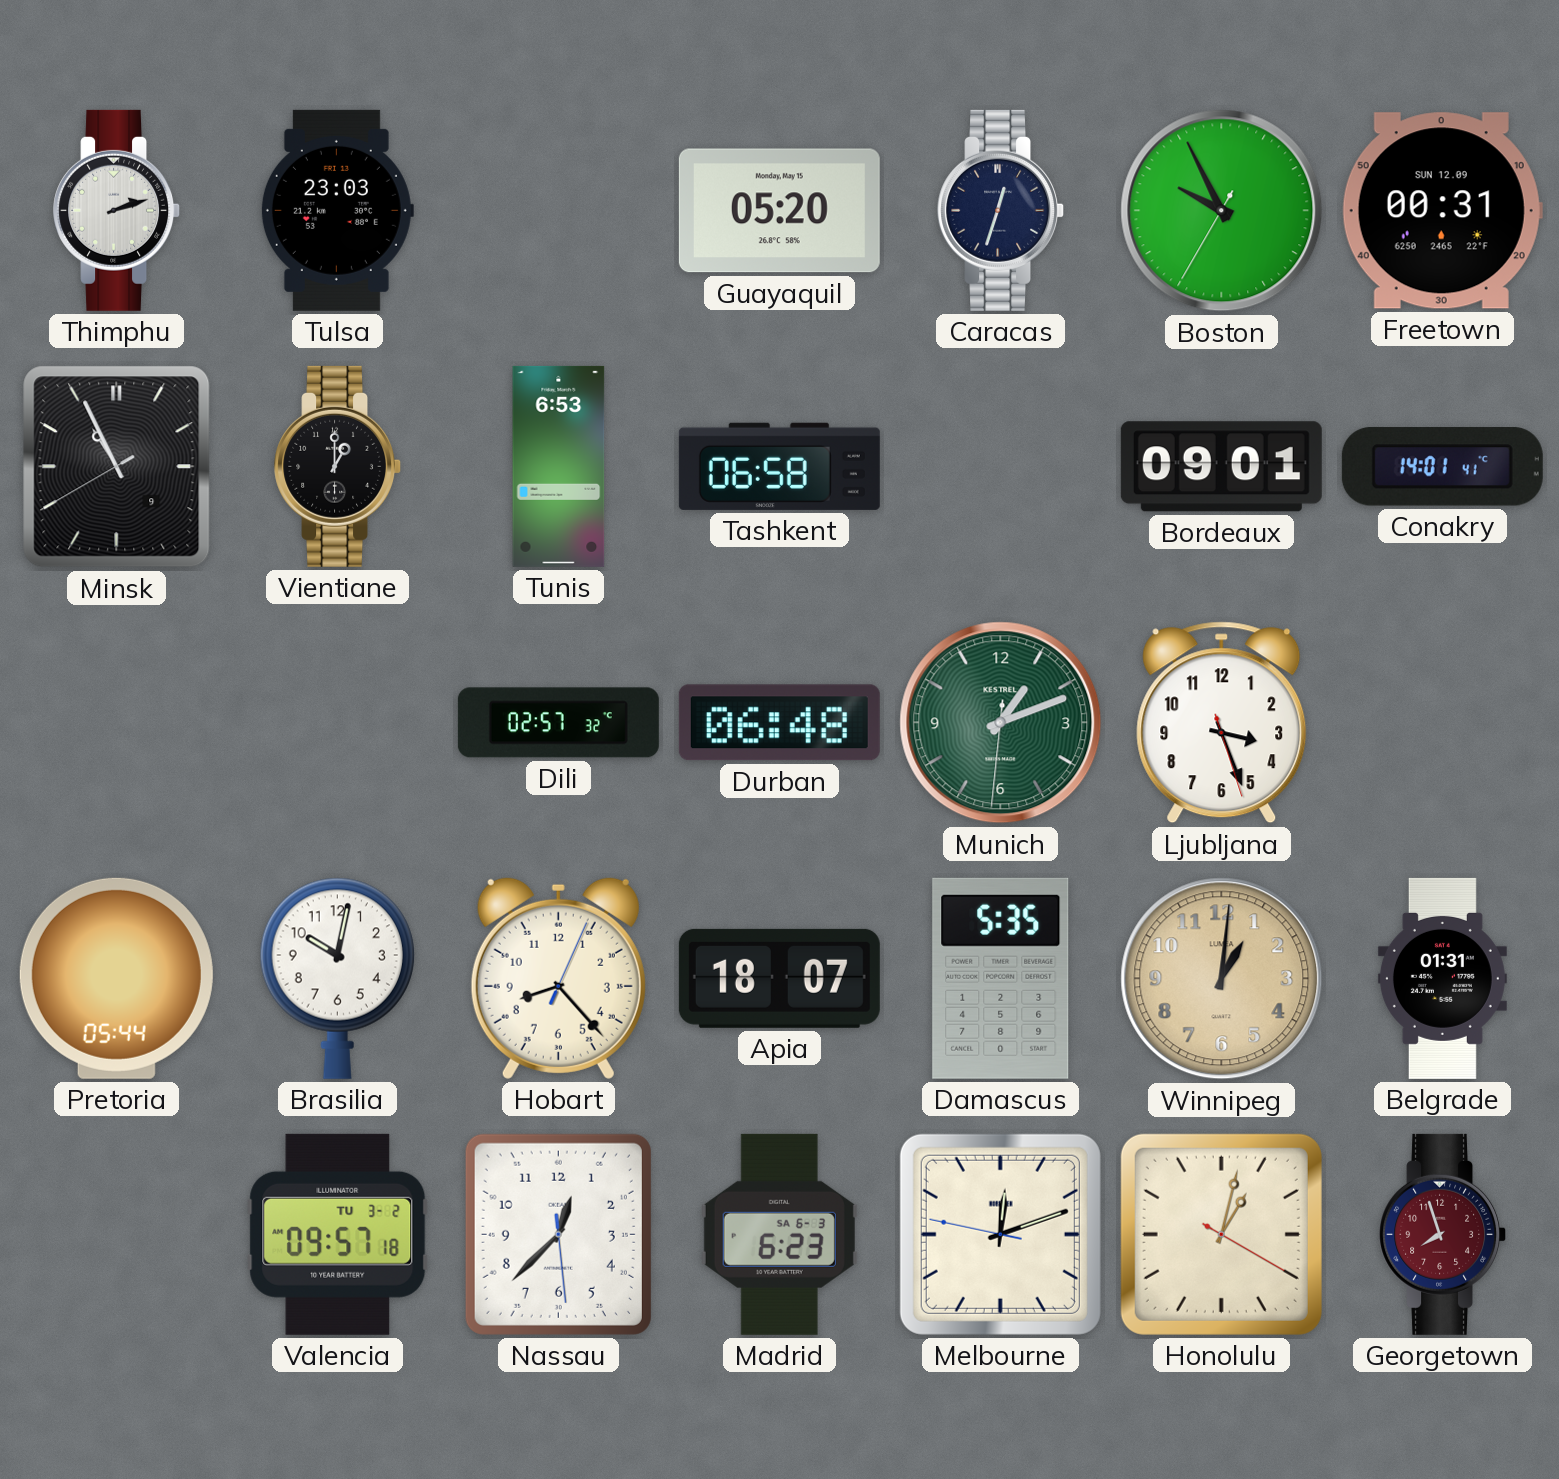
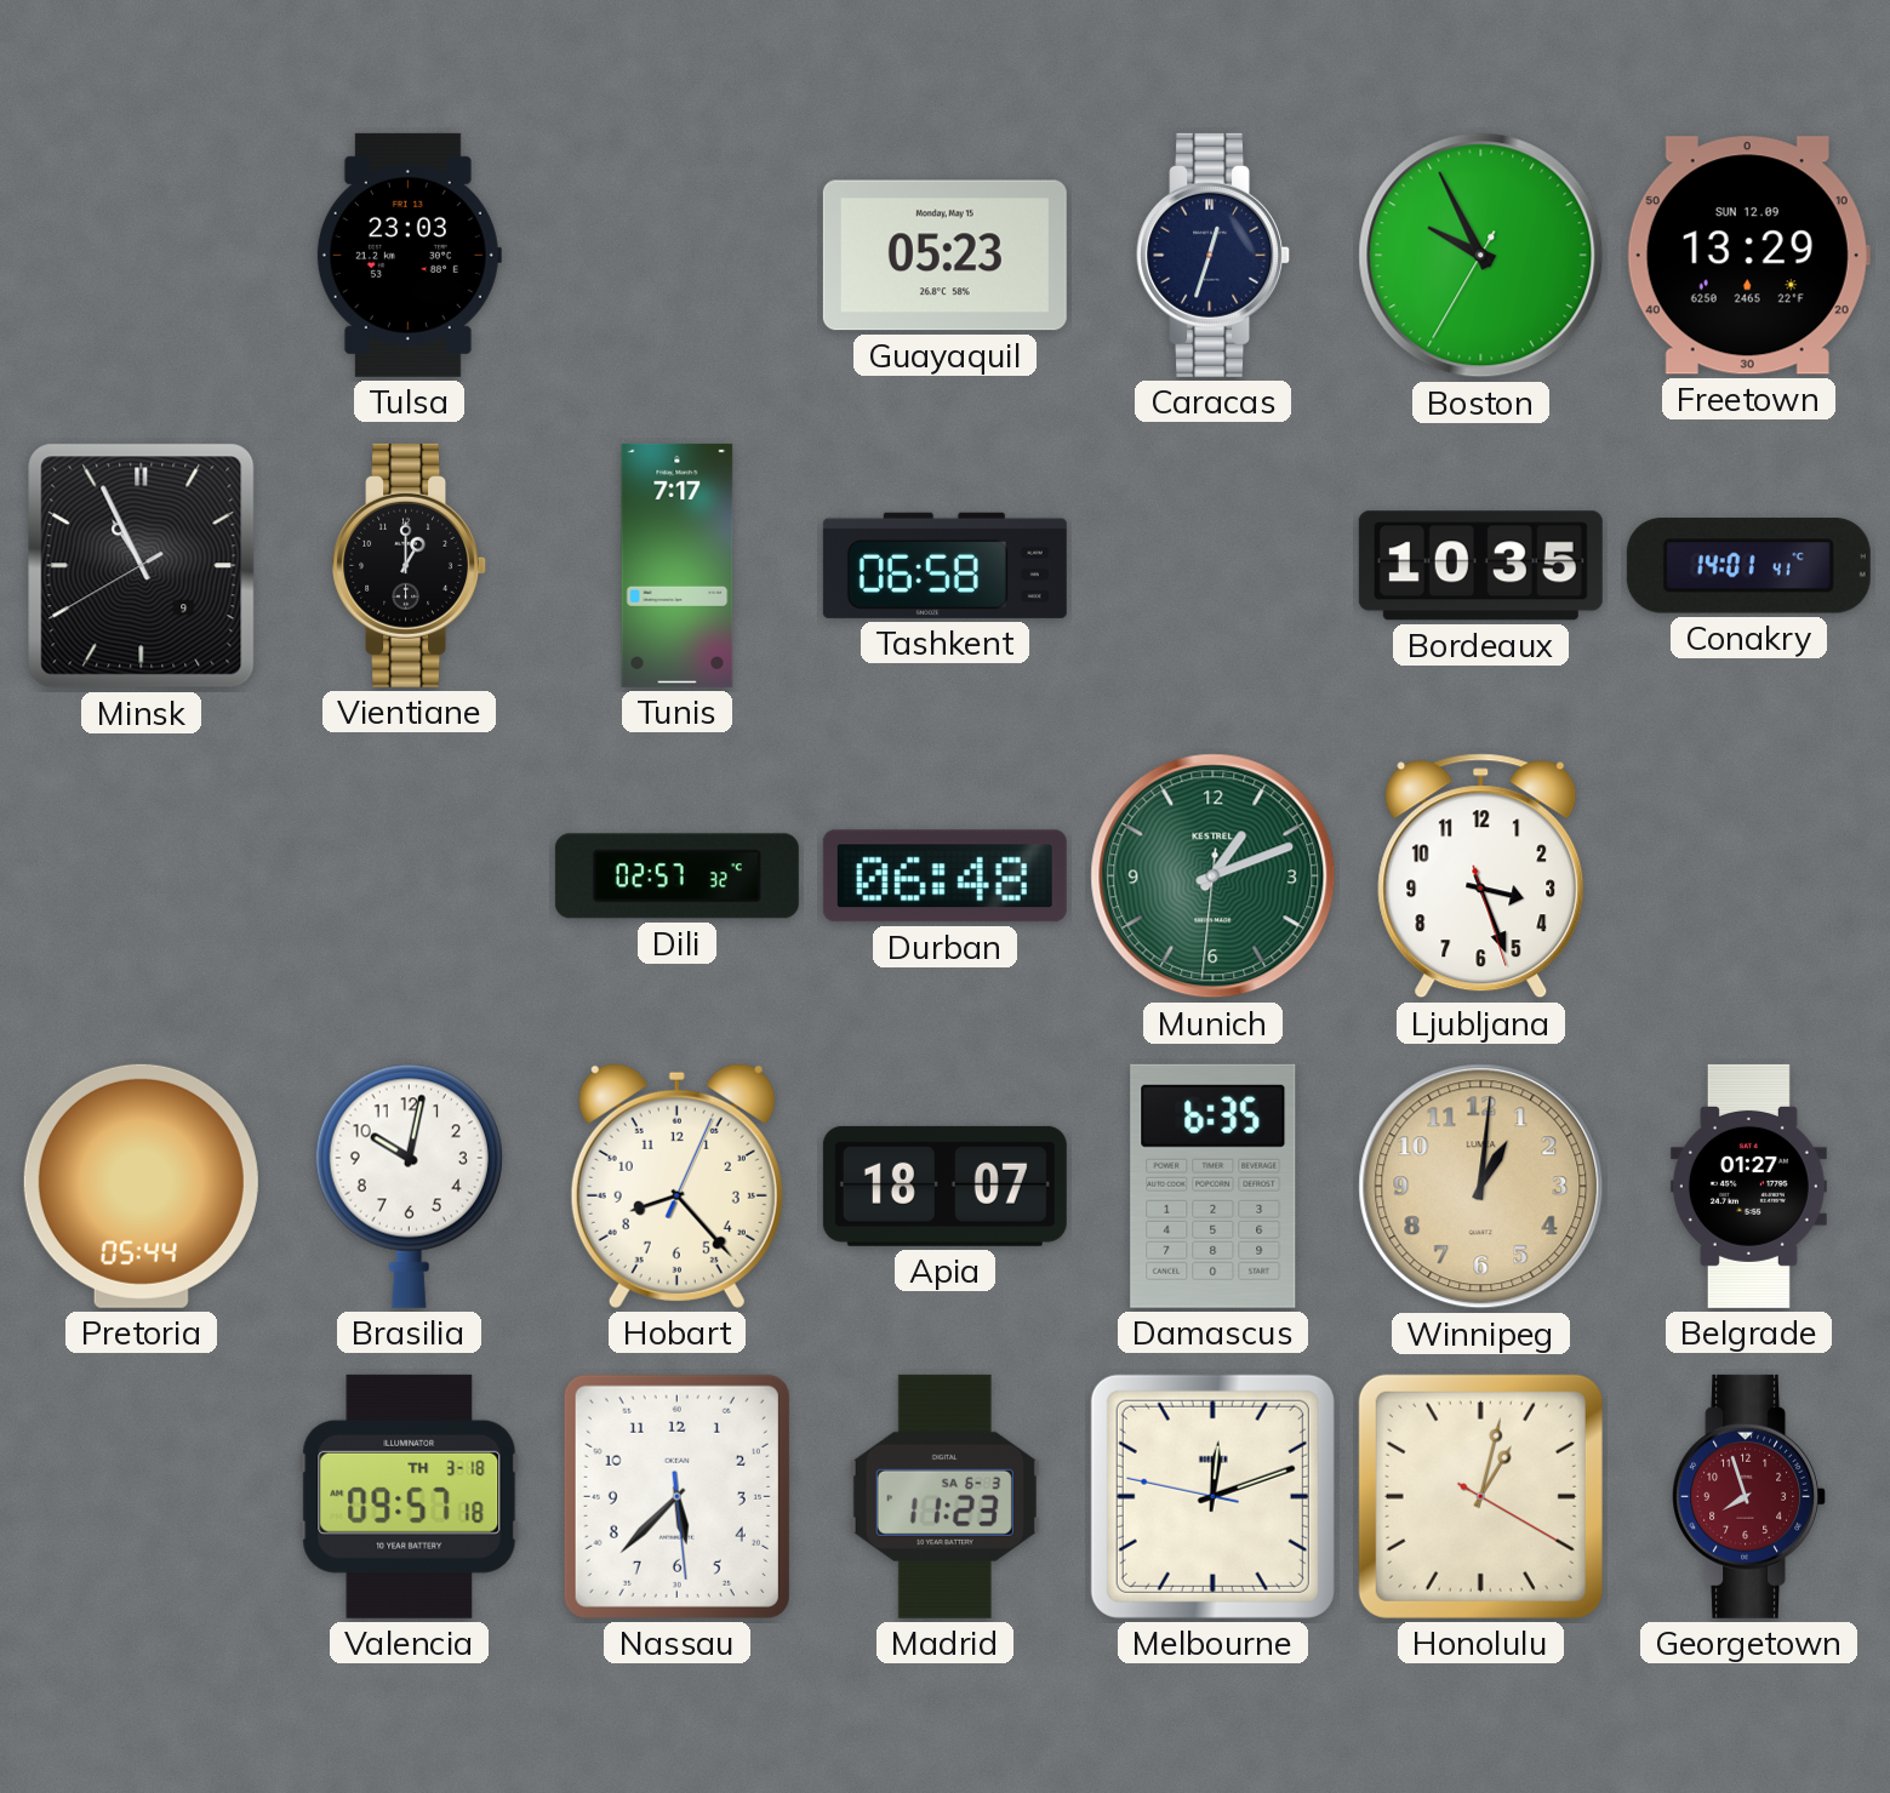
Thimphu: 2:12 -> none
Guayaquil: 05:20 -> 05:23
Freetown: 00:31 -> 13:29
Tunis: 6:53 -> 7:17
Bordeaux: 09:01 -> 10:35
Damascus: 5:35 -> 6:35
Belgrade: 01:31 -> 01:27
Valencia date: TU 3-2 -> TH 3-18
Nassau: 12:37 -> 5:37
Madrid: 6:23 -> 11:23
